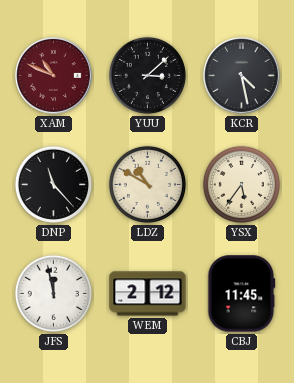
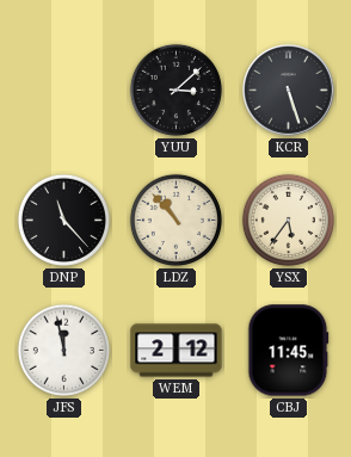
XAM: 10:49 -> none
KCR: 4:28 -> 5:27
LDZ: 10:50 -> 10:53
